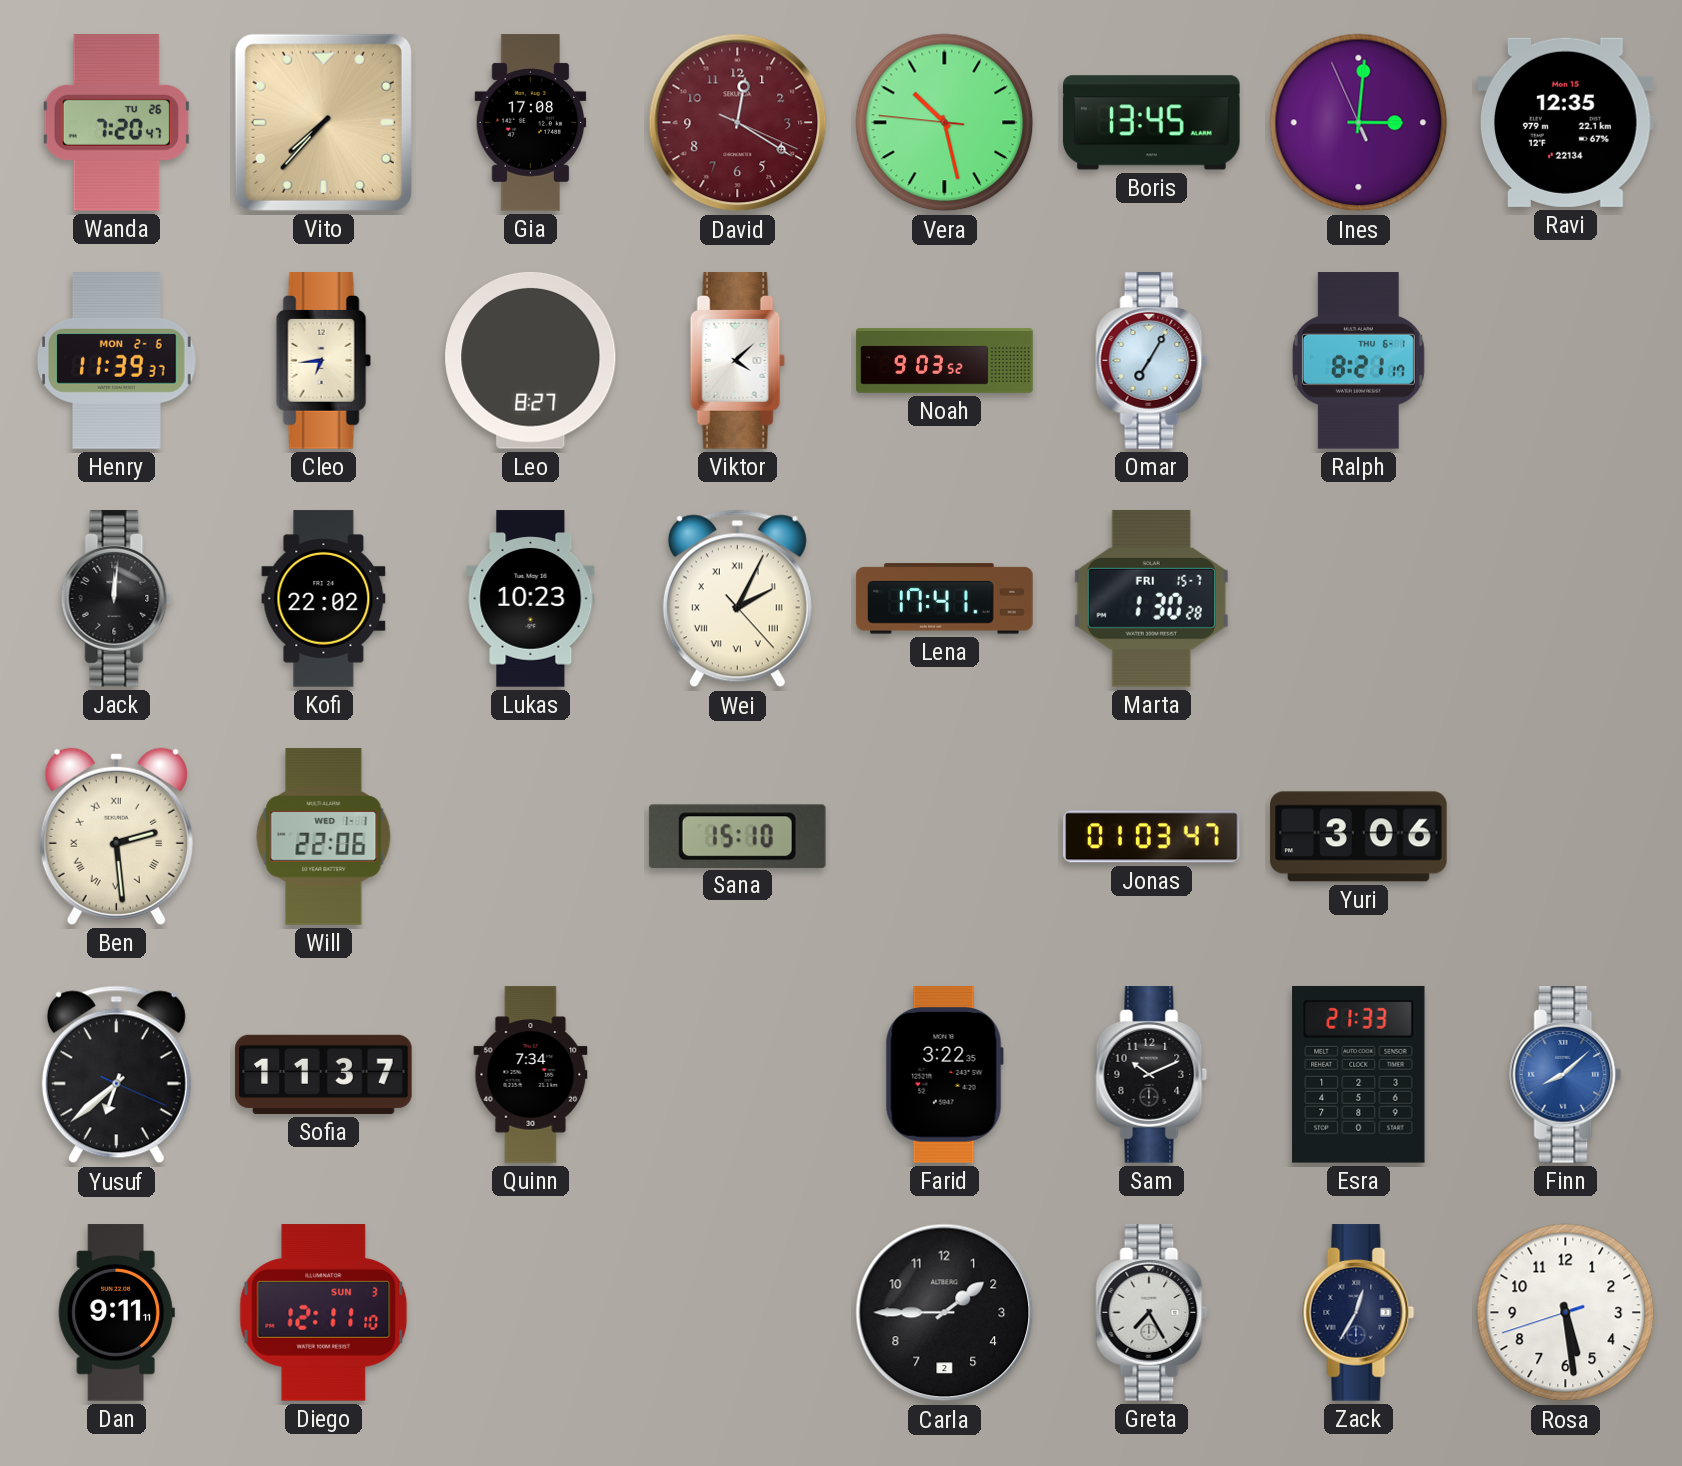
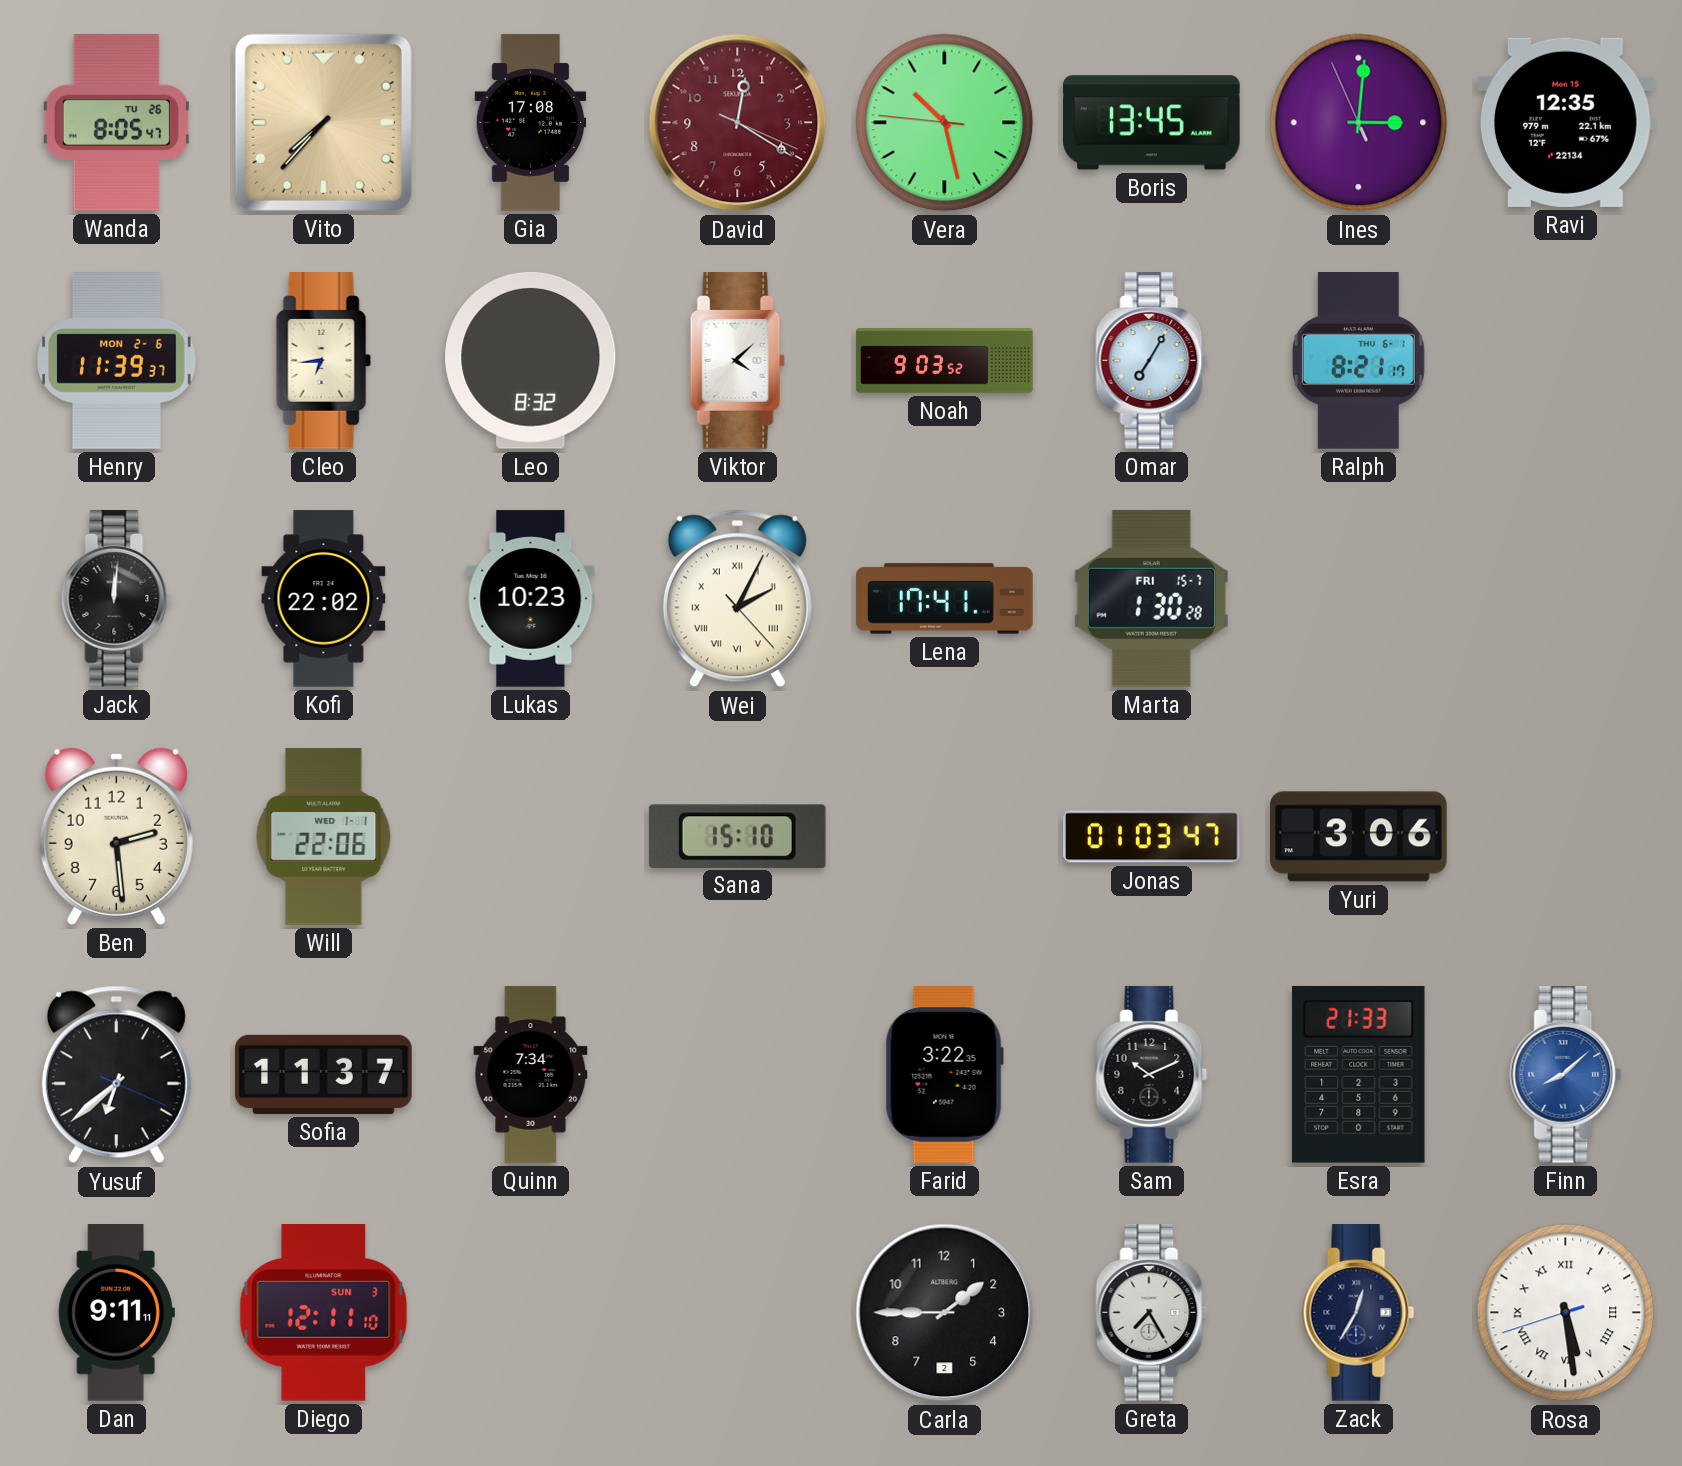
Wanda: 7:20 -> 8:05
Leo: 8:27 -> 8:32
Ben numerals: Roman -> Arabic
Rosa numerals: Arabic -> Roman
